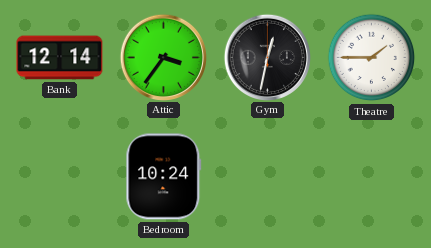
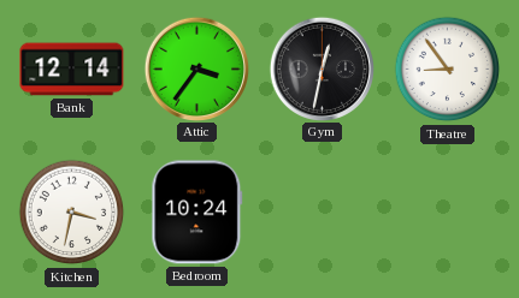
Theatre: 1:45 -> 8:54
Kitchen: none -> 3:32
